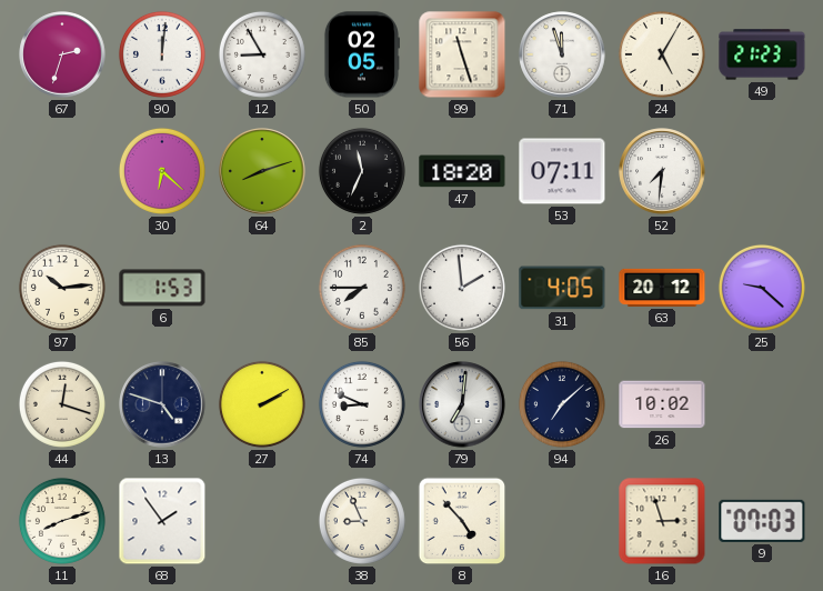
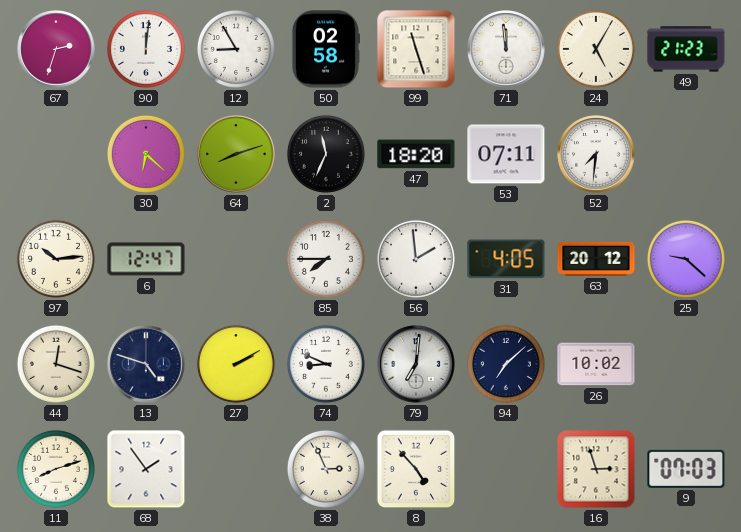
50: 02:05 -> 02:58
71: 11:57 -> 11:59
6: 1:53 -> 12:47
38: 8:56 -> 2:56
